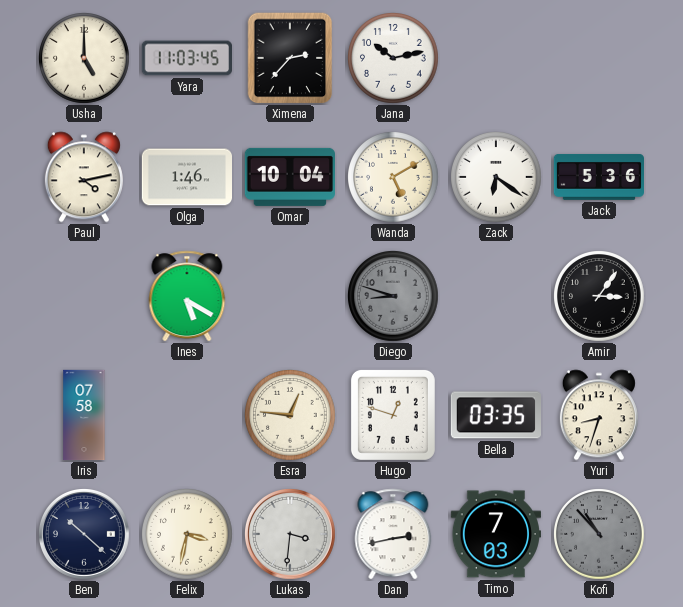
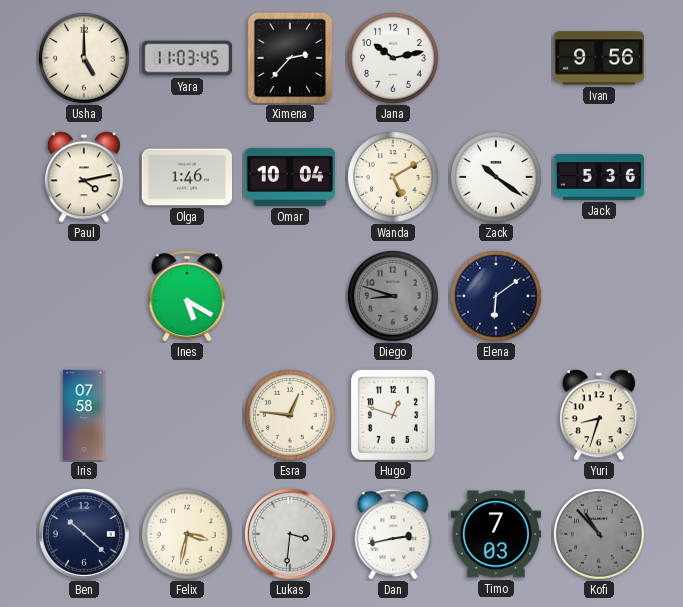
Ivan: none -> 9:56
Zack: 6:21 -> 10:21
Elena: none -> 6:09
Amir: 3:06 -> none
Bella: 03:35 -> none
